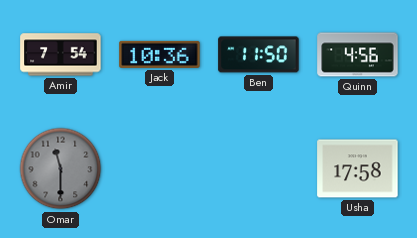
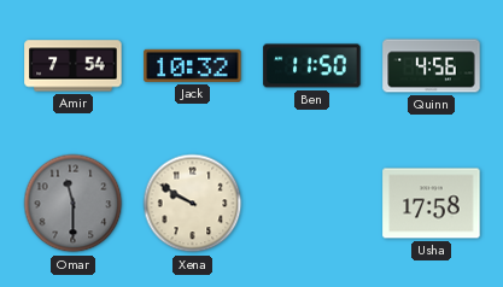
Jack: 10:36 -> 10:32
Xena: none -> 9:50
